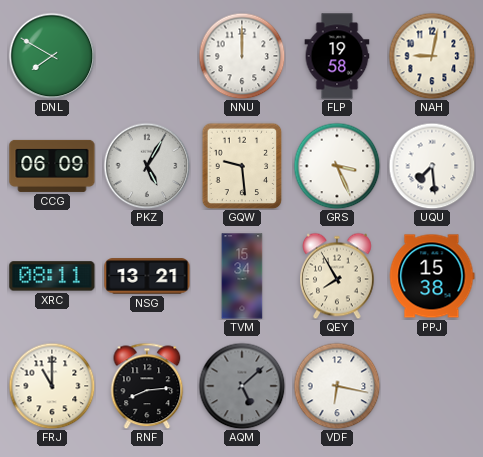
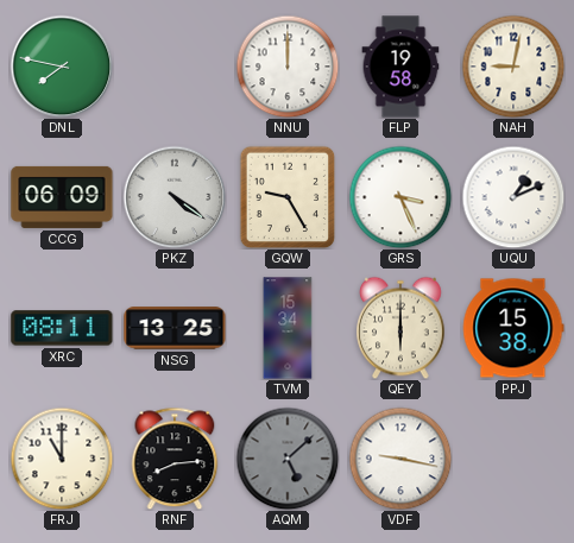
DNL: 7:50 -> 7:47
PKZ: 5:05 -> 4:21
GQW: 9:29 -> 9:25
UQU: 7:29 -> 1:11
NSG: 13:21 -> 13:25
QEY: 7:55 -> 6:00
VDF: 6:17 -> 9:17
